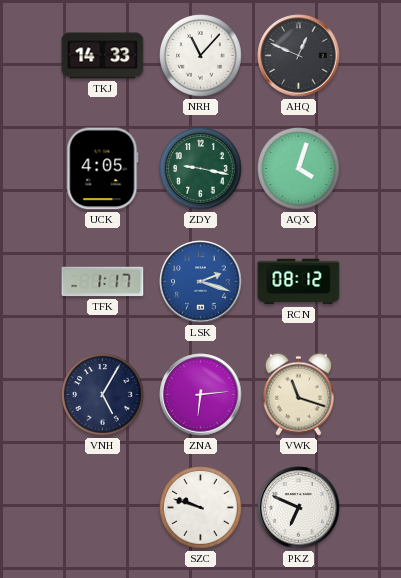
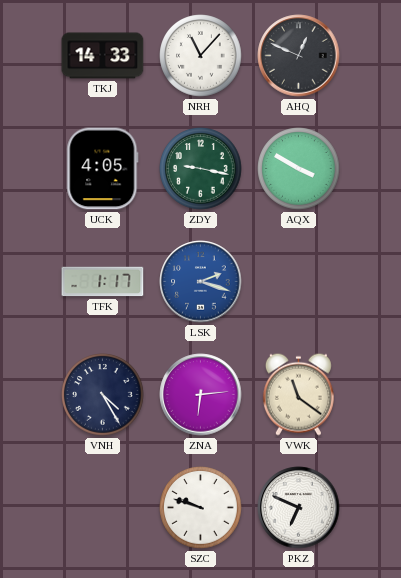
AQX: 4:03 -> 3:50
RCN: 08:12 -> none
VNH: 5:05 -> 4:25
VWK: 11:18 -> 11:21
